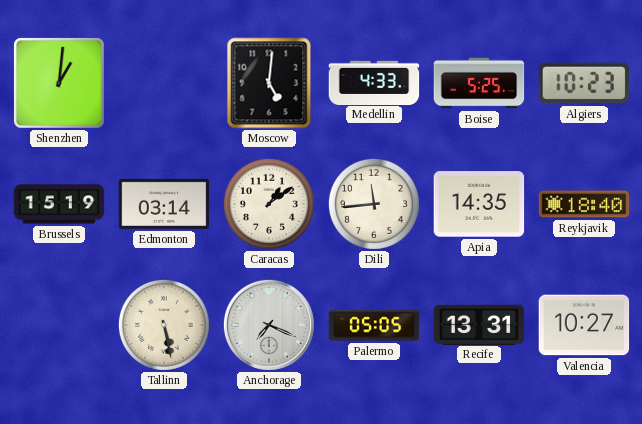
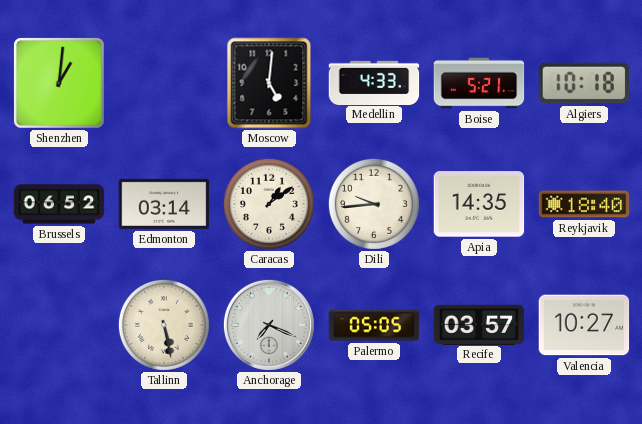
Boise: 5:25 -> 5:21
Algiers: 10:23 -> 10:18
Brussels: 15:19 -> 06:52
Dili: 11:44 -> 9:44
Recife: 13:31 -> 03:57
